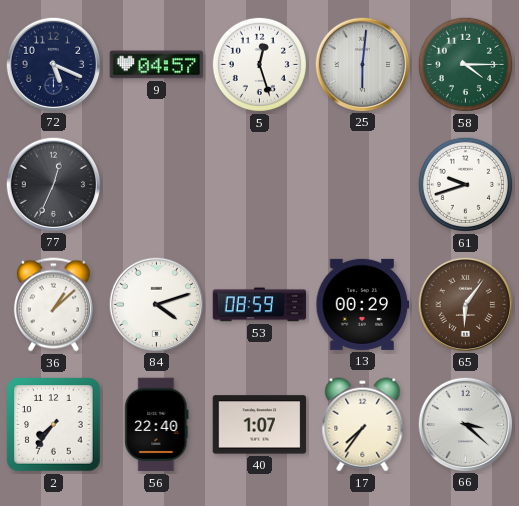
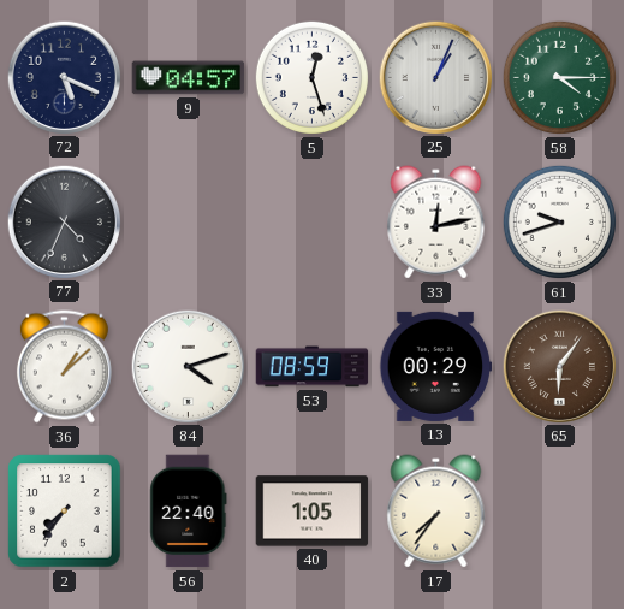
25: 6:01 -> 1:04
77: 12:34 -> 4:34
33: none -> 12:13
40: 1:07 -> 1:05
66: 3:22 -> none
